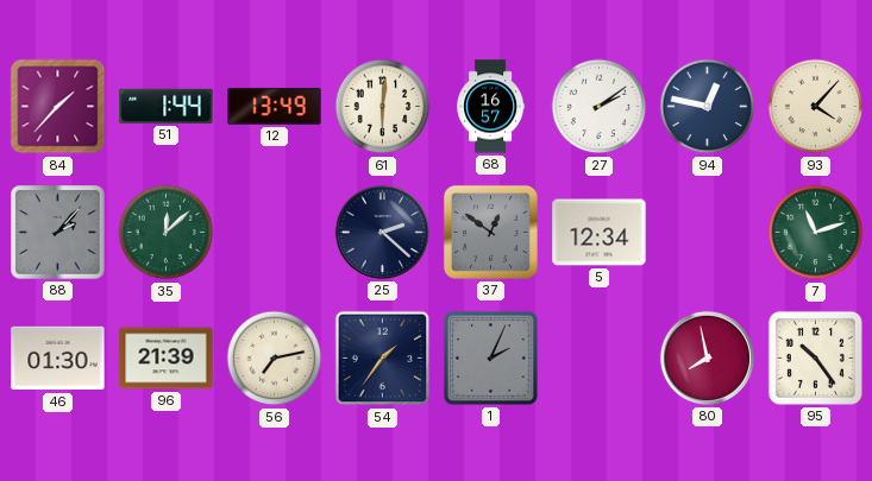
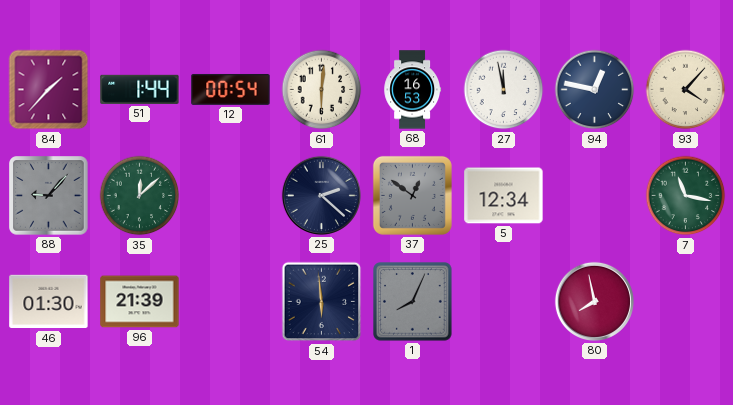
12: 13:49 -> 00:54
68: 16:57 -> 16:53
27: 2:09 -> 11:58
88: 2:07 -> 9:07
7: 11:12 -> 11:17
56: 7:13 -> none
54: 1:36 -> 5:59
1: 2:04 -> 8:04
95: 10:24 -> none
